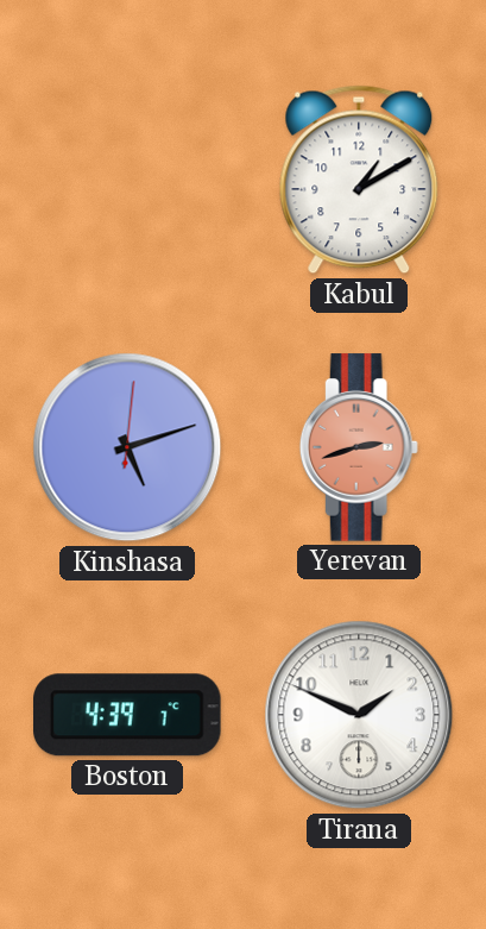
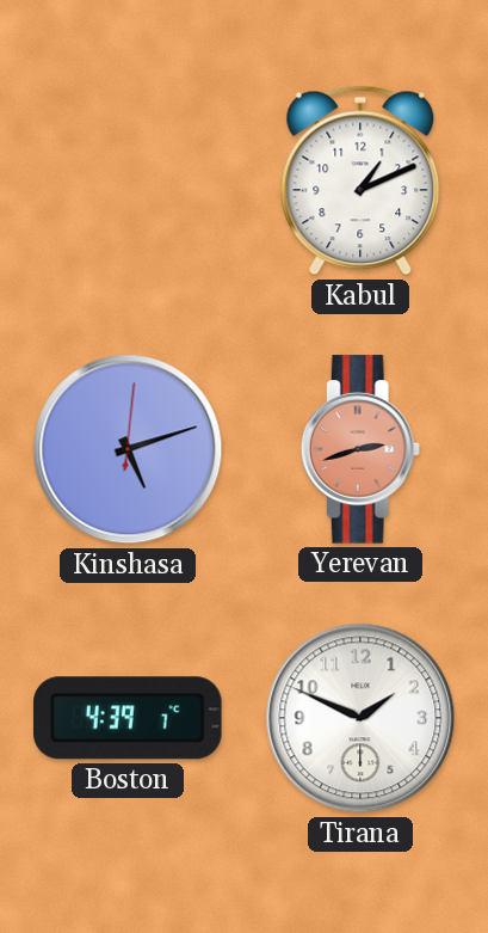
Kabul: 1:10 -> 1:11
